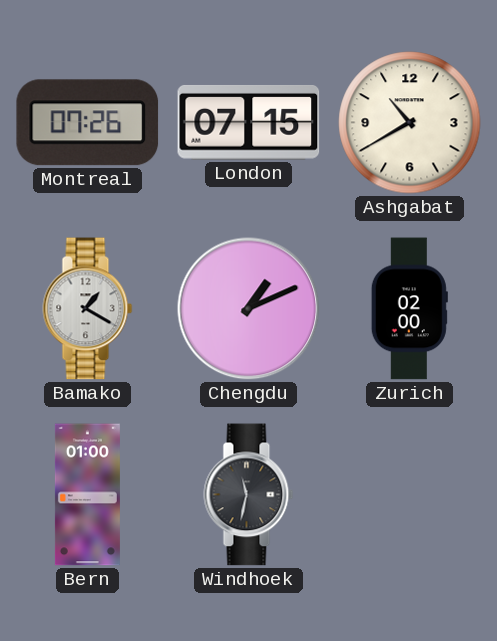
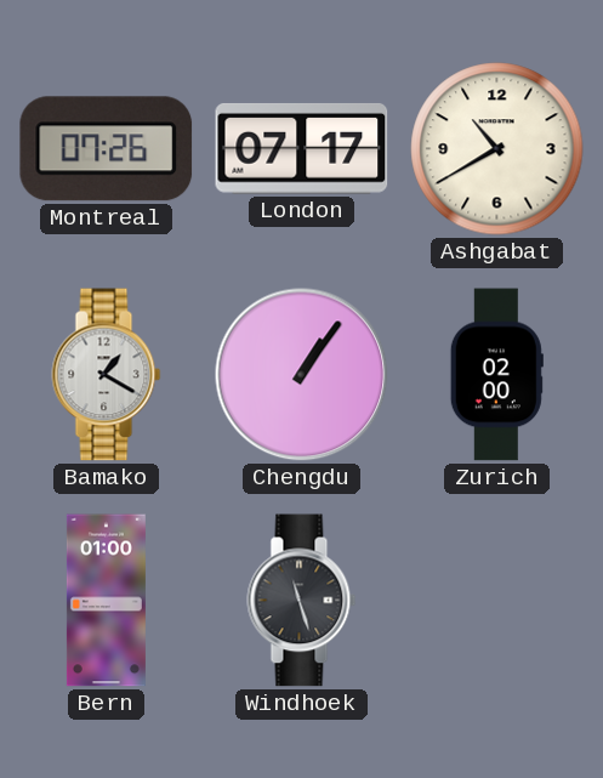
London: 07:15 -> 07:17
Chengdu: 1:11 -> 1:06
Windhoek: 11:32 -> 11:27
